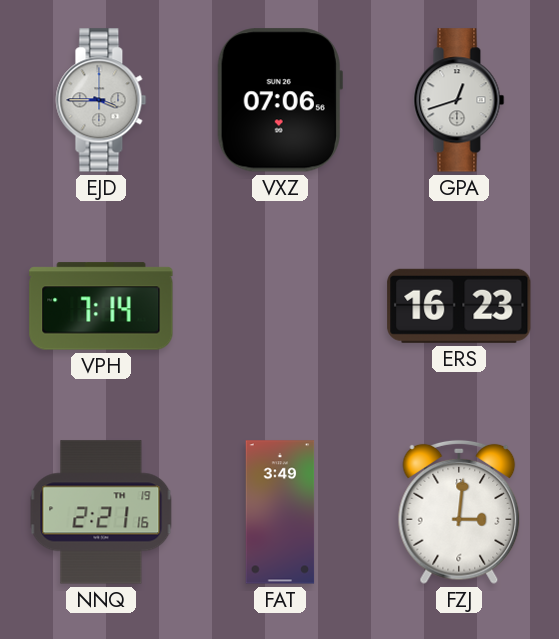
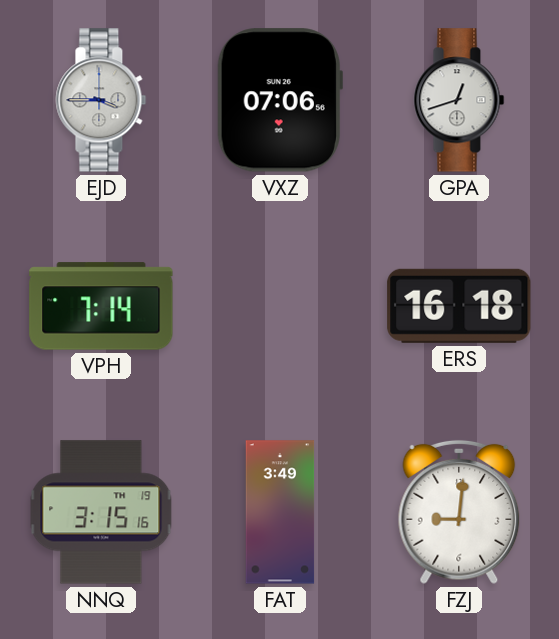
ERS: 16:23 -> 16:18
NNQ: 2:21 -> 3:15
FZJ: 3:01 -> 9:01
